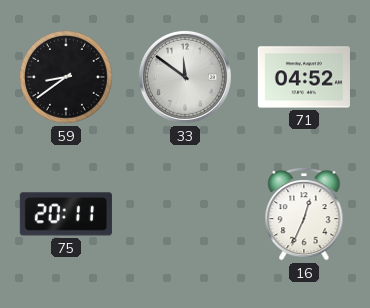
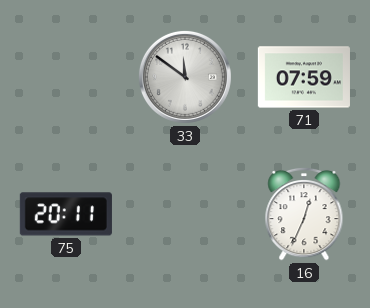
59: 8:39 -> none
71: 04:52 -> 07:59
